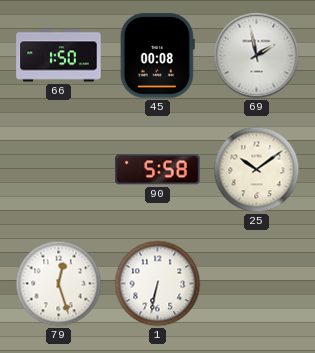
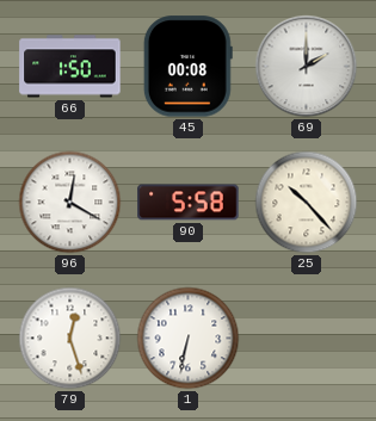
69: 1:58 -> 2:00
96: none -> 12:20
25: 10:09 -> 10:23
